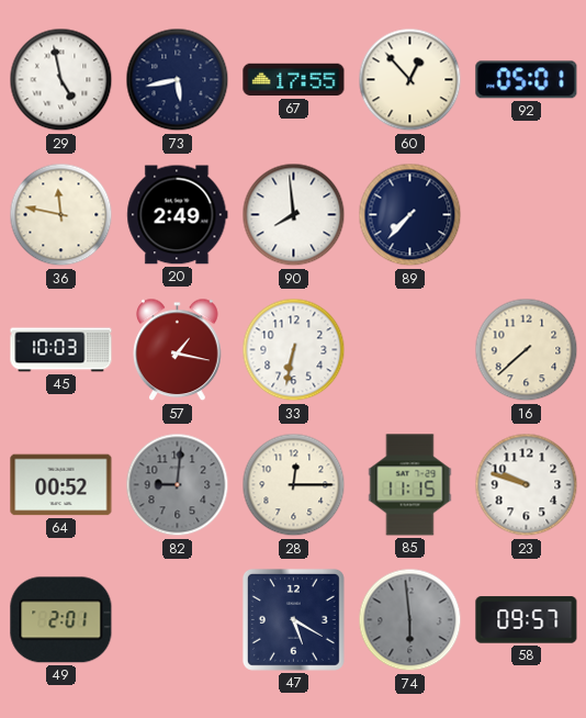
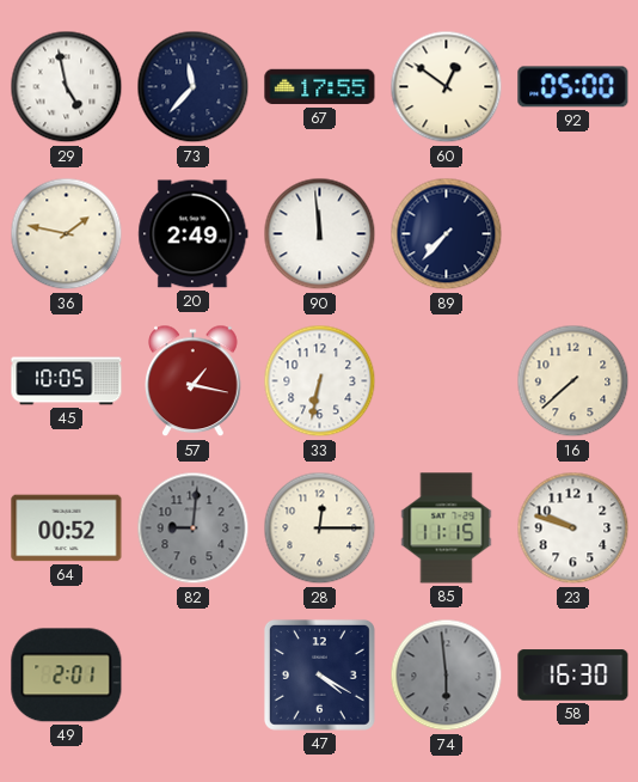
73: 5:43 -> 11:37
60: 12:53 -> 12:51
92: 05:01 -> 05:00
36: 11:47 -> 1:47
90: 7:59 -> 11:59
45: 10:03 -> 10:05
47: 5:20 -> 4:20
58: 09:57 -> 16:30
